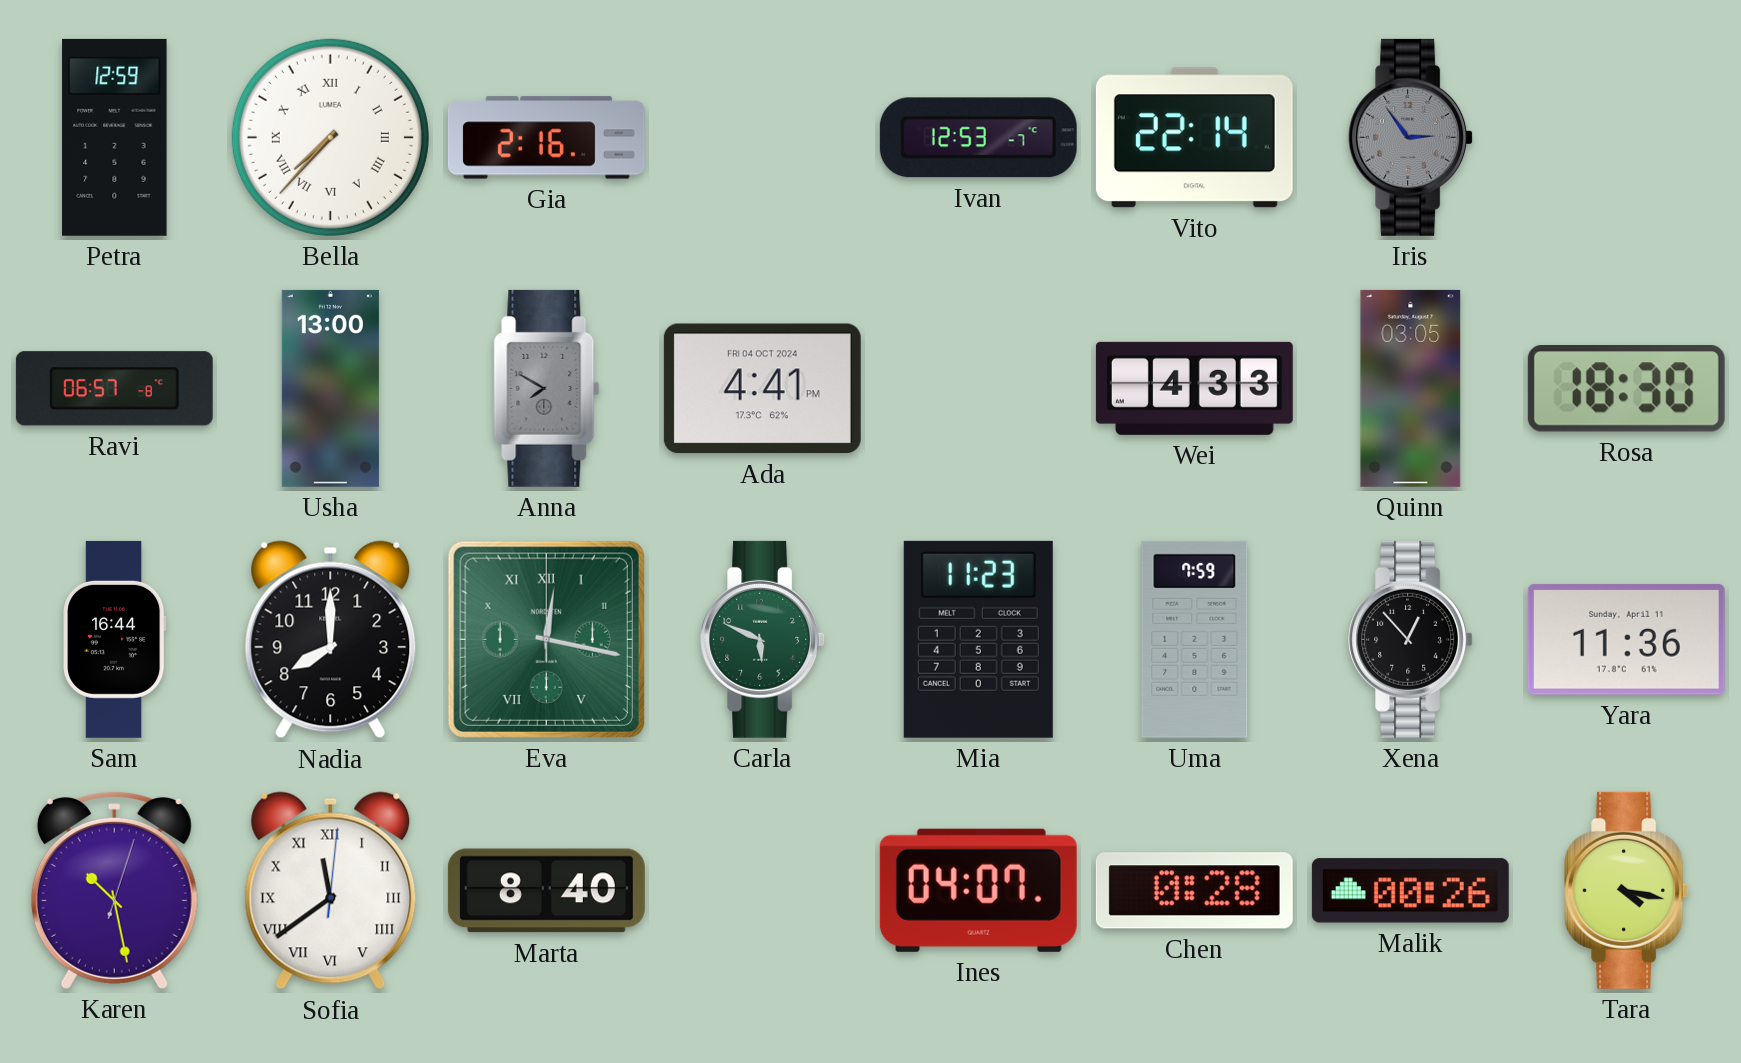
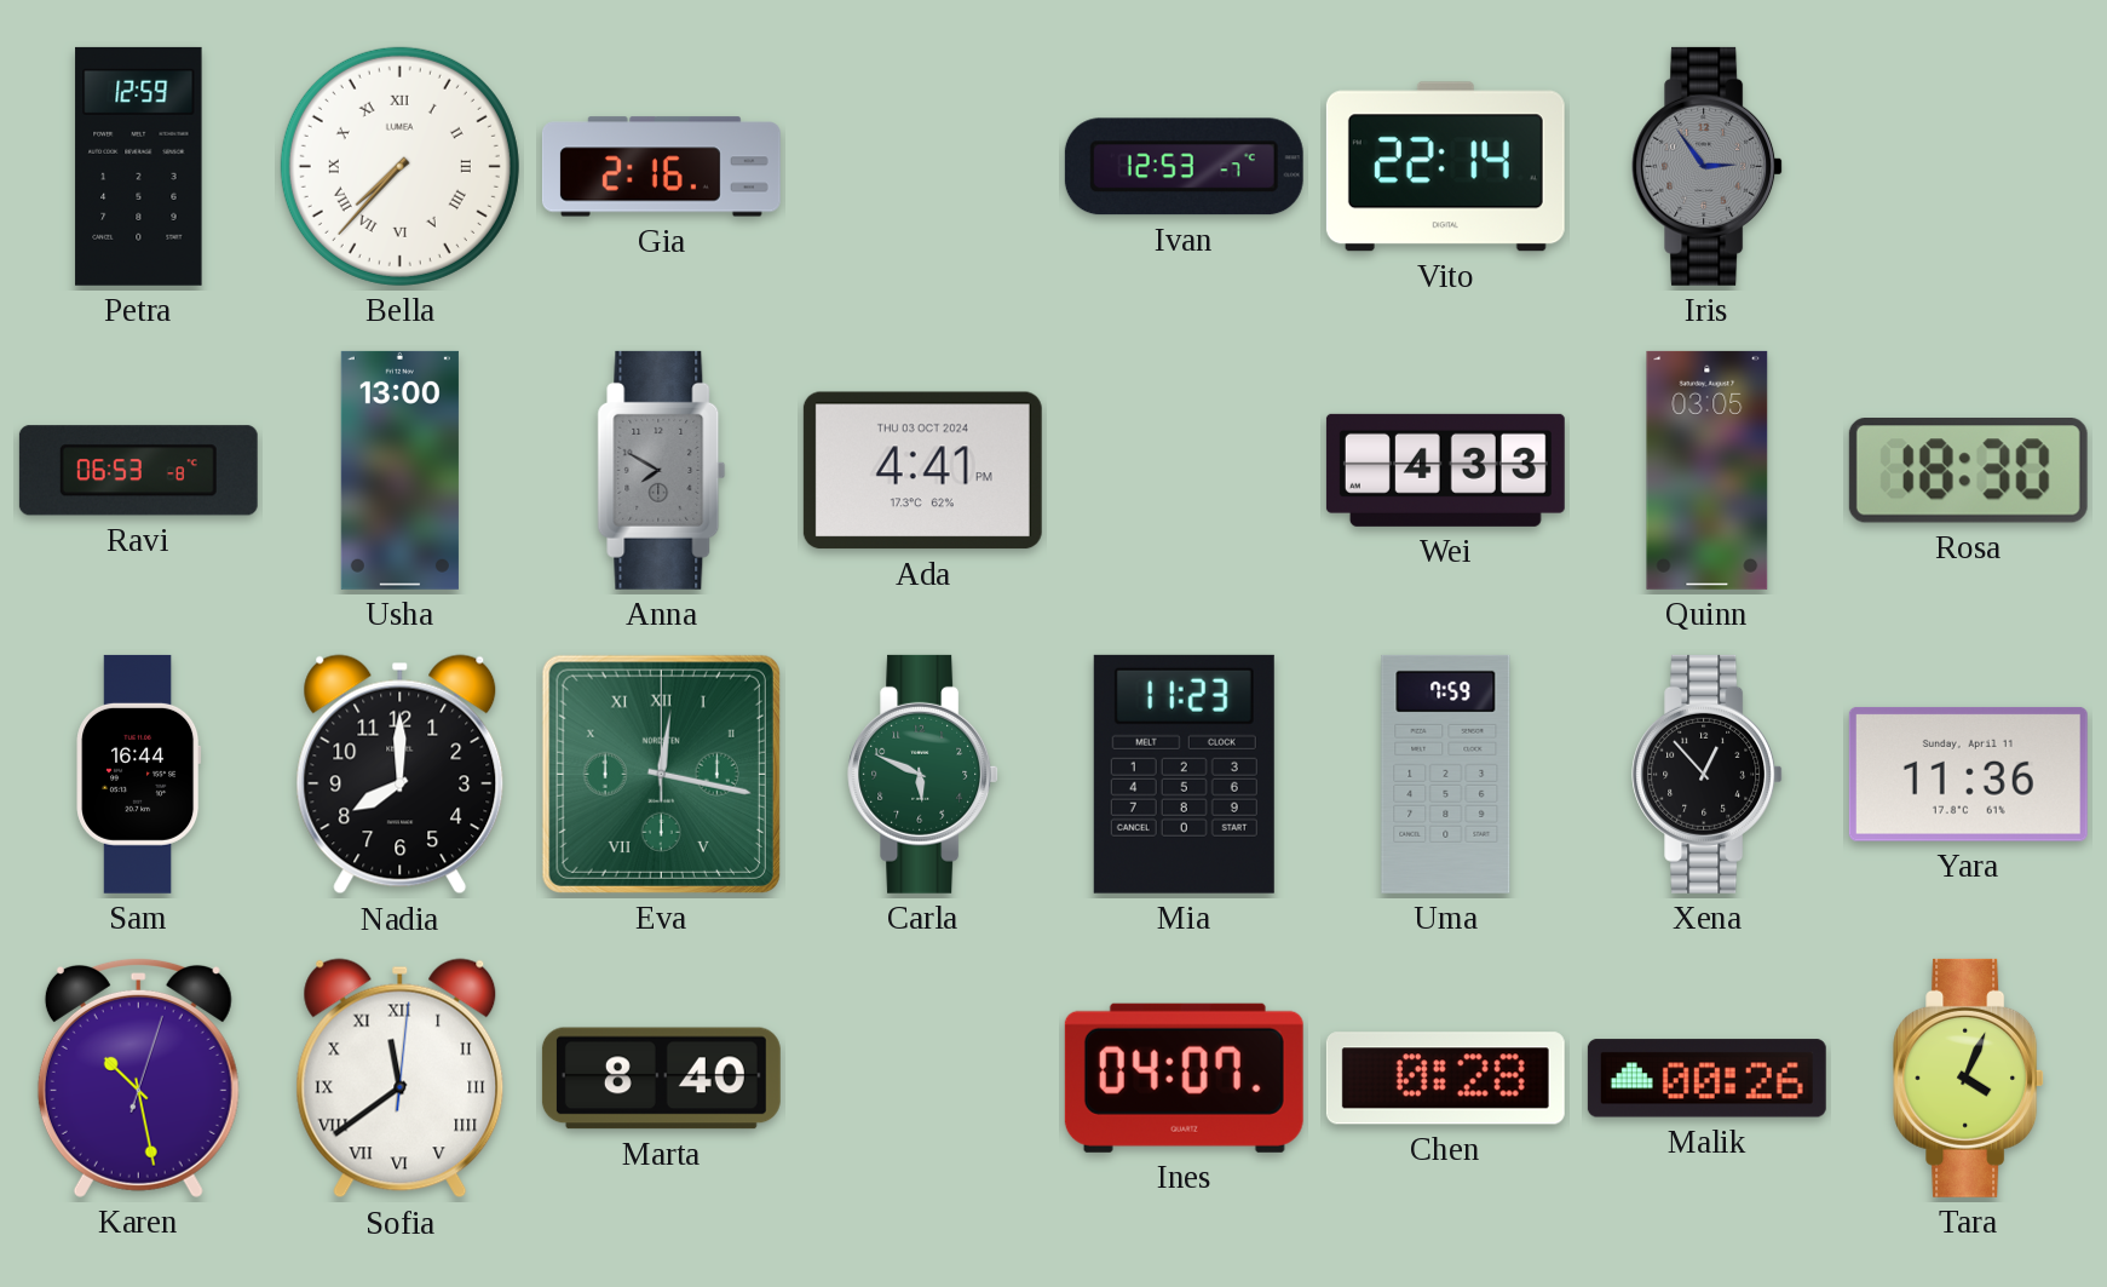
Ravi: 06:57 -> 06:53
Ada date: FRI 04 OCT 2024 -> THU 03 OCT 2024
Tara: 4:17 -> 4:04
